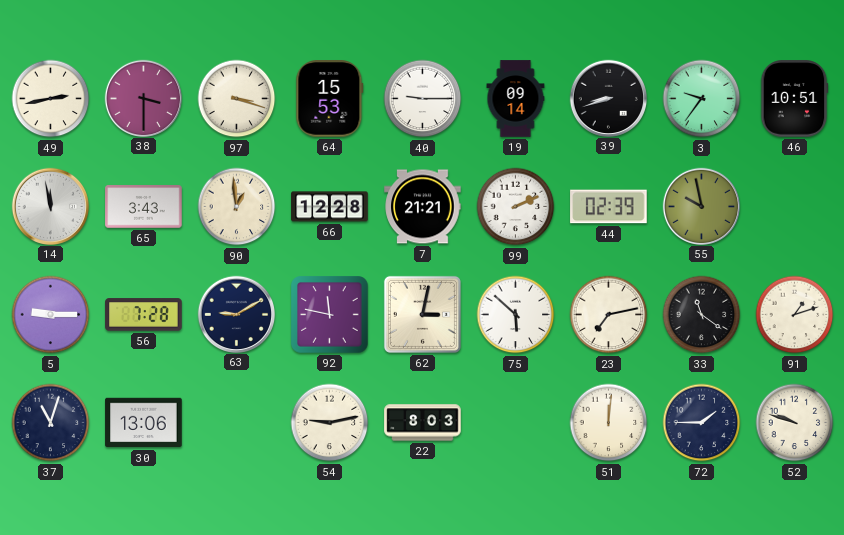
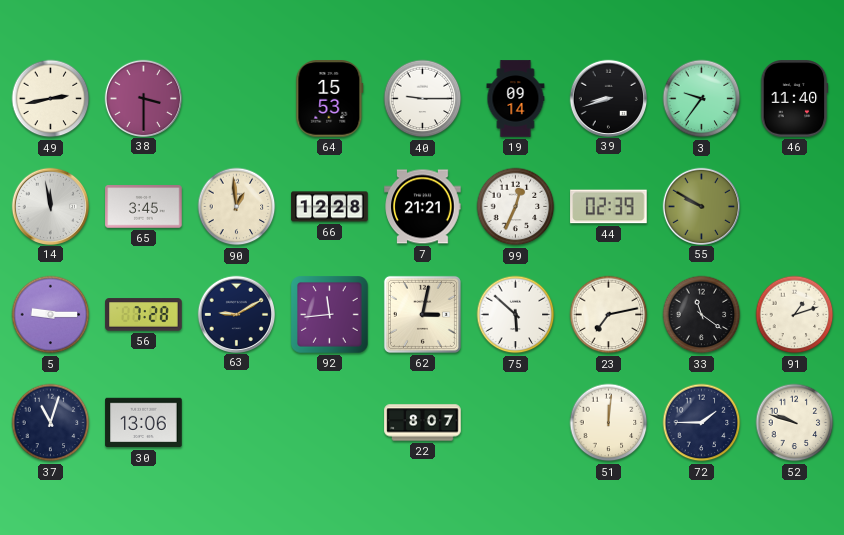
97: 3:18 -> none
46: 10:51 -> 11:40
65: 3:43 -> 3:45
99: 2:11 -> 12:34
55: 9:58 -> 9:50
92: 11:47 -> 11:44
54: 9:13 -> none
22: 8:03 -> 8:07
